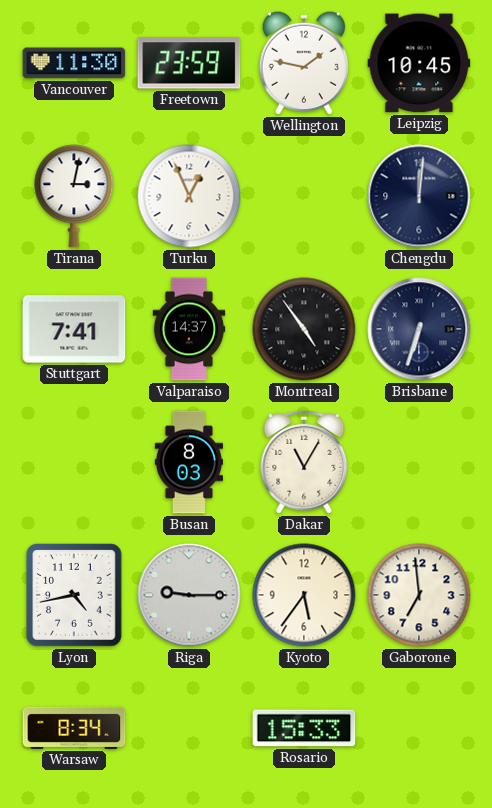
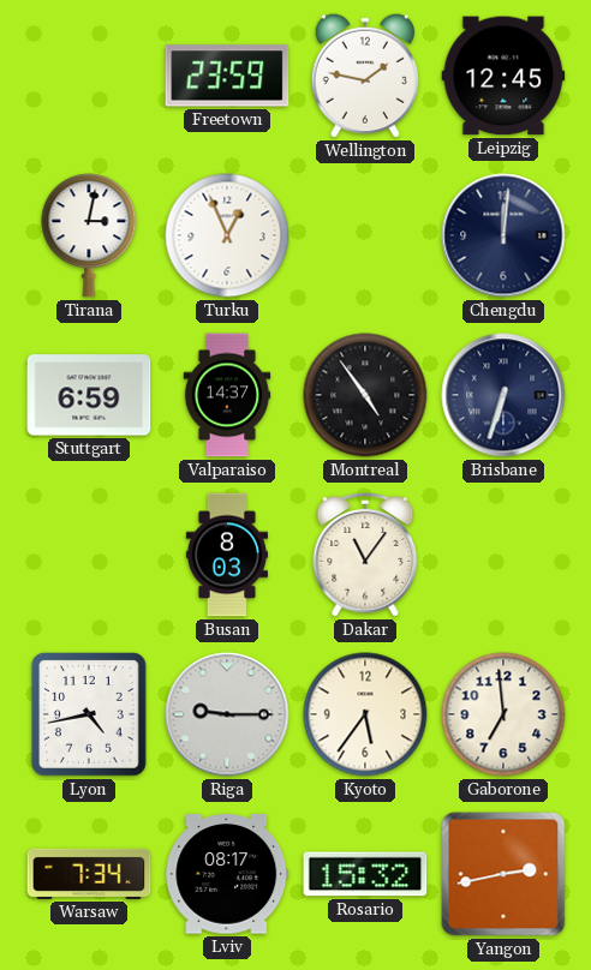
Vancouver: 11:30 -> none
Leipzig: 10:45 -> 12:45
Stuttgart: 7:41 -> 6:59
Dakar: 11:05 -> 11:06
Warsaw: 8:34 -> 7:34
Lviv: none -> 08:17
Rosario: 15:33 -> 15:32
Yangon: none -> 2:43
